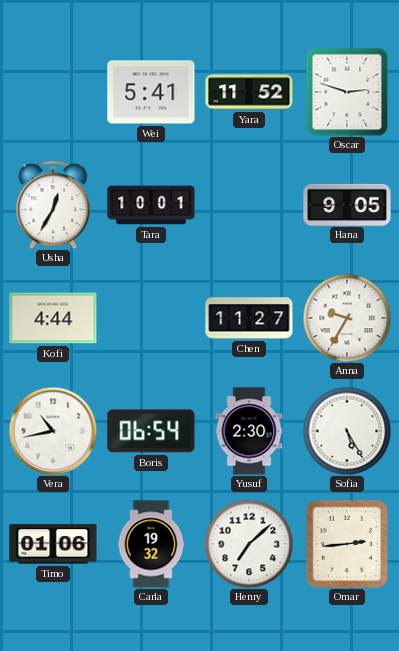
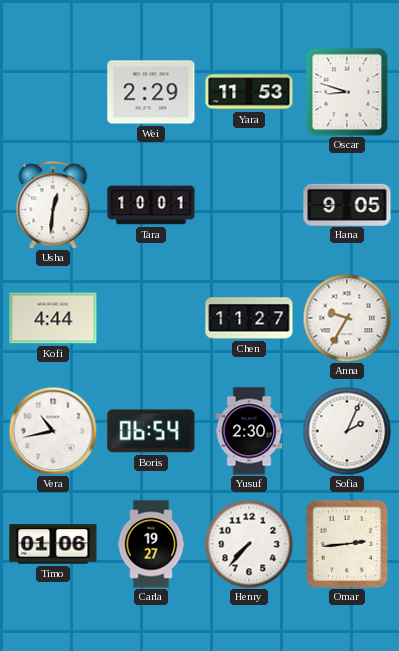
Wei: 5:41 -> 2:29
Yara: 11:52 -> 11:53
Oscar: 2:48 -> 8:48
Usha: 12:35 -> 12:31
Sofia: 5:25 -> 2:04
Carla: 19:32 -> 19:27
Henry: 7:08 -> 7:37
